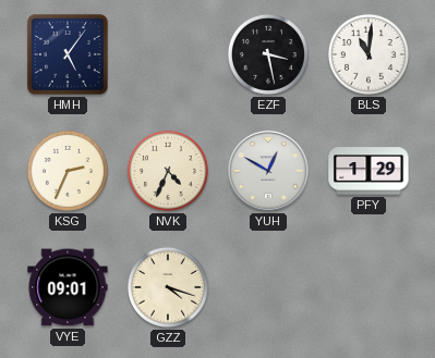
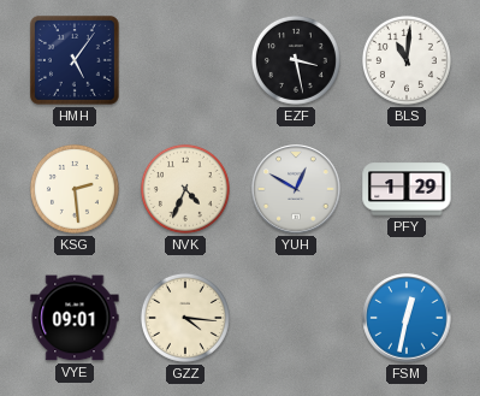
KSG: 2:34 -> 2:29
GZZ: 4:18 -> 4:16
FSM: none -> 12:32
